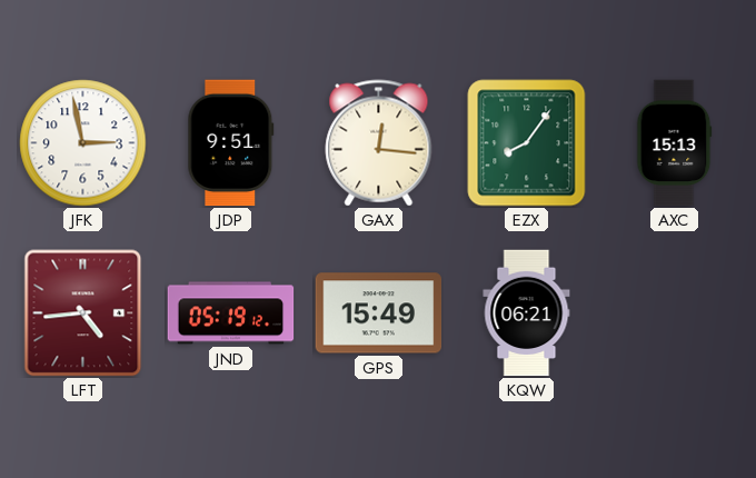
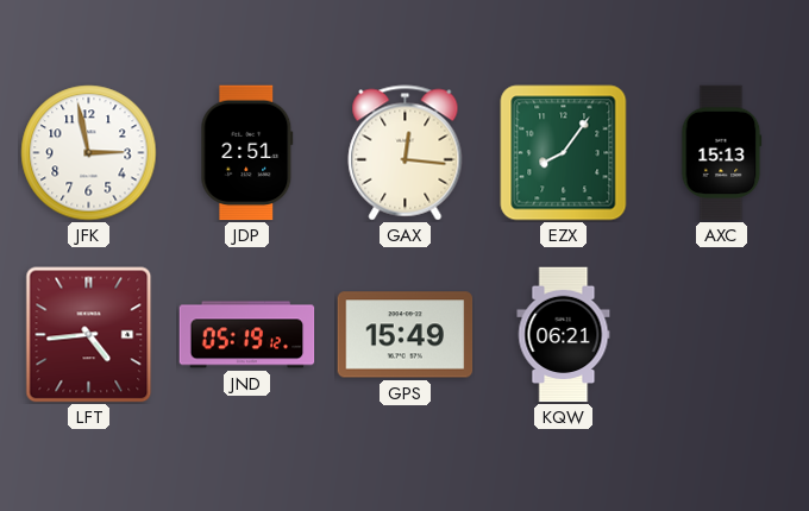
JDP: 9:51 -> 2:51
